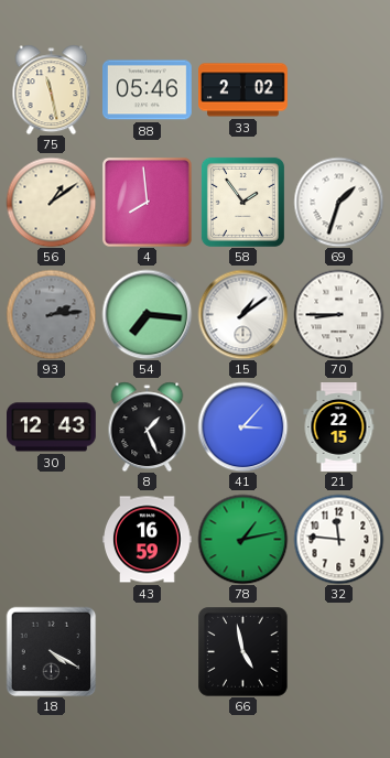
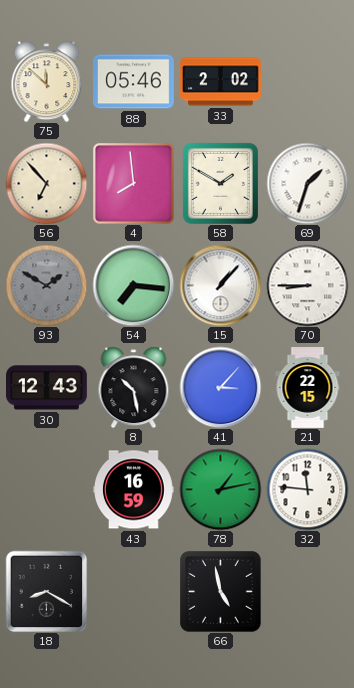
75: 11:28 -> 11:52
56: 1:09 -> 6:53
58: 1:54 -> 1:50
93: 2:14 -> 1:50
15: 1:09 -> 1:07
8: 1:26 -> 10:28
18: 4:20 -> 8:20
